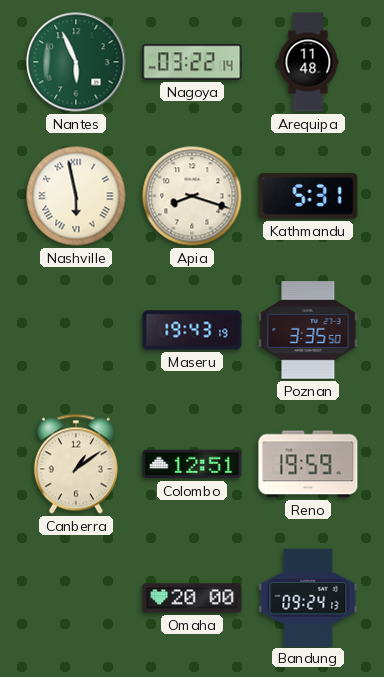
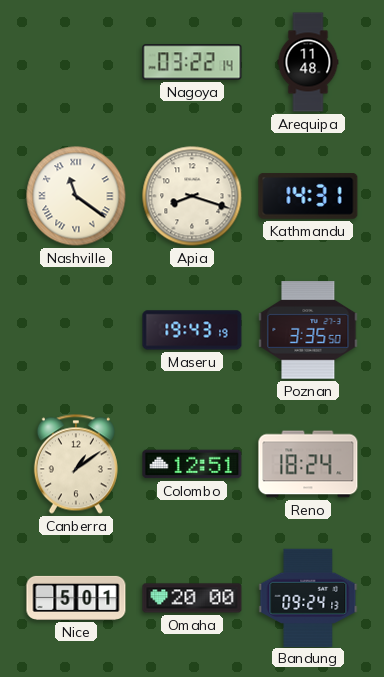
Nantes: 5:56 -> none
Nashville: 5:58 -> 11:21
Kathmandu: 5:31 -> 14:31
Reno: 19:59 -> 18:24
Nice: none -> 5:01
